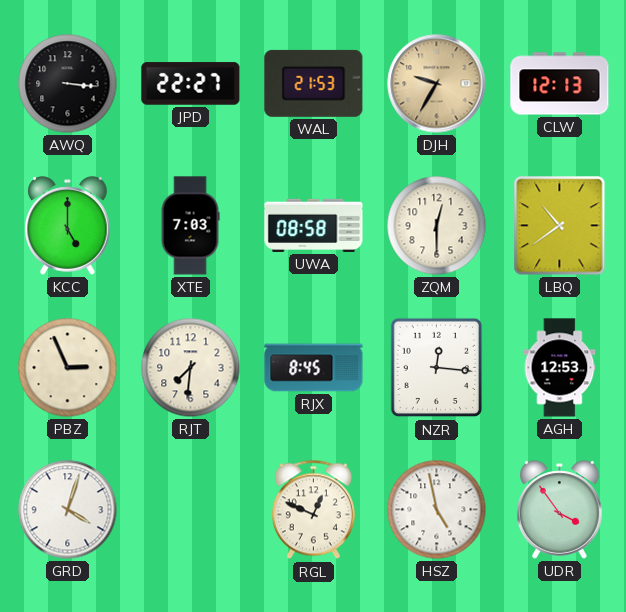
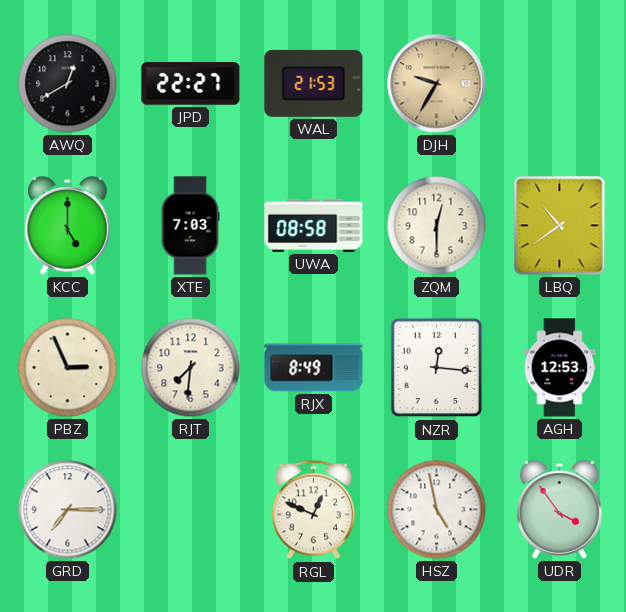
AWQ: 3:16 -> 12:40
CLW: 12:13 -> none
RJX: 8:45 -> 8:49
GRD: 4:03 -> 7:15
